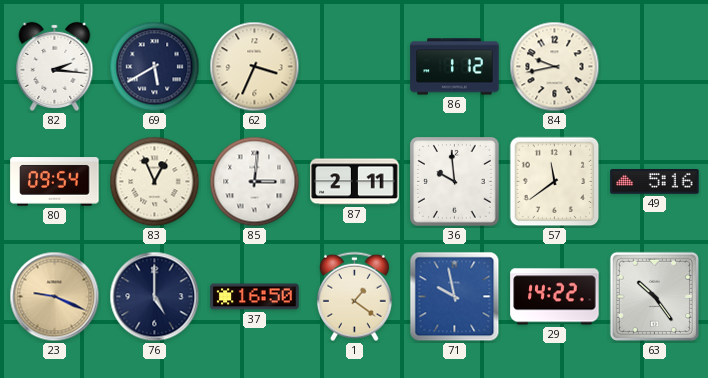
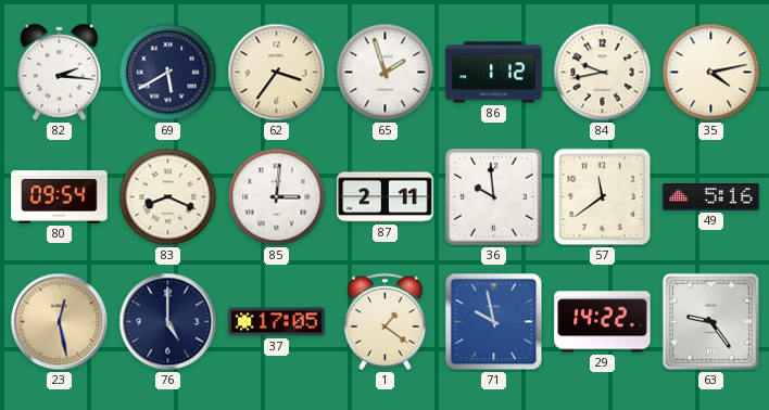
62: 3:34 -> 3:36
65: none -> 1:57
35: none -> 4:13
83: 12:56 -> 8:19
23: 9:19 -> 12:28
37: 16:50 -> 17:05
63: 10:24 -> 9:24
